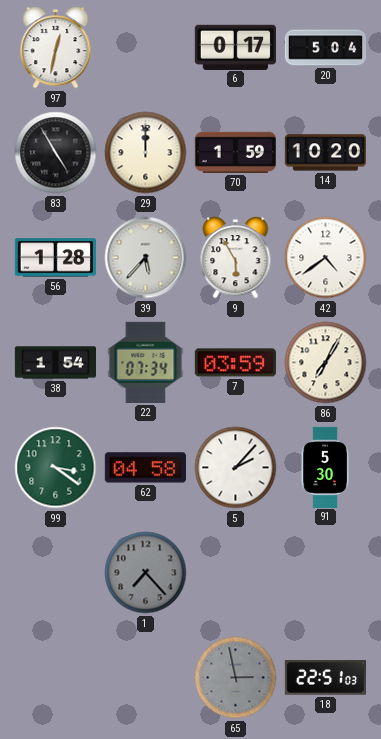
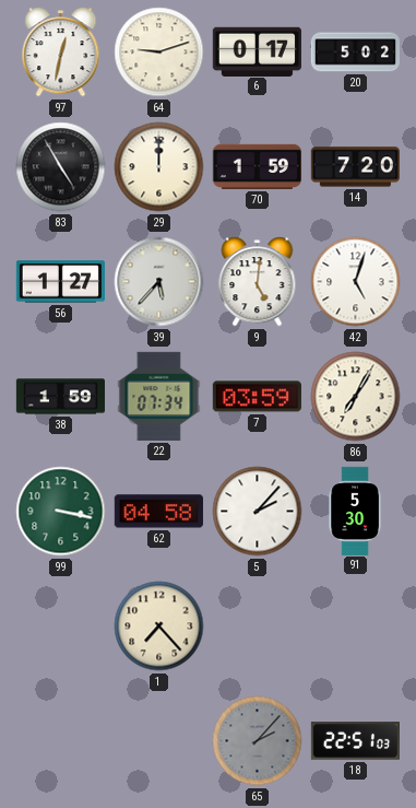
64: none -> 9:12
20: 5:04 -> 5:02
14: 10:20 -> 7:20
56: 1:28 -> 1:27
9: 5:55 -> 5:01
42: 4:39 -> 5:03
38: 1:54 -> 1:59
99: 3:21 -> 3:17
1 dial: grey -> cream
65: 2:58 -> 2:07
